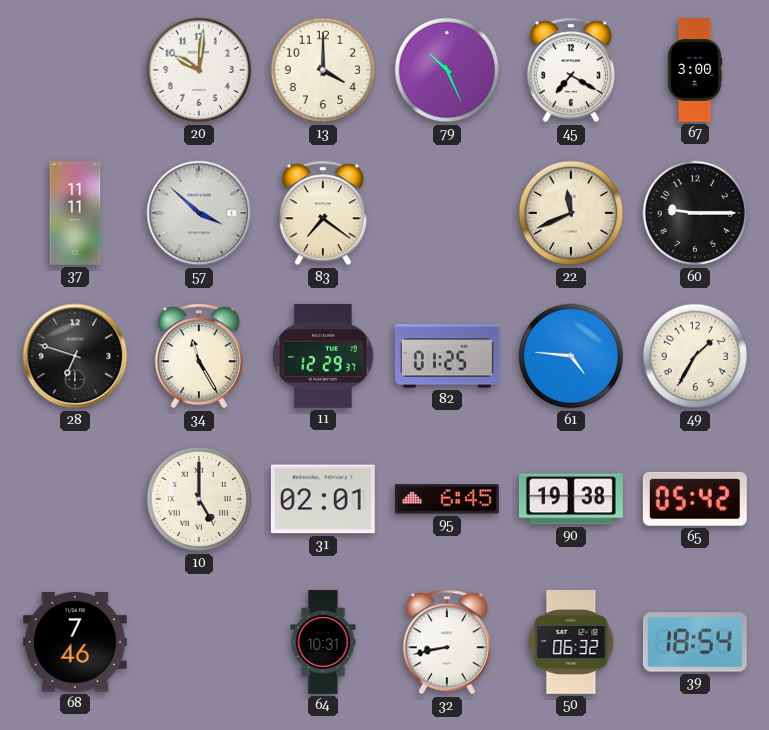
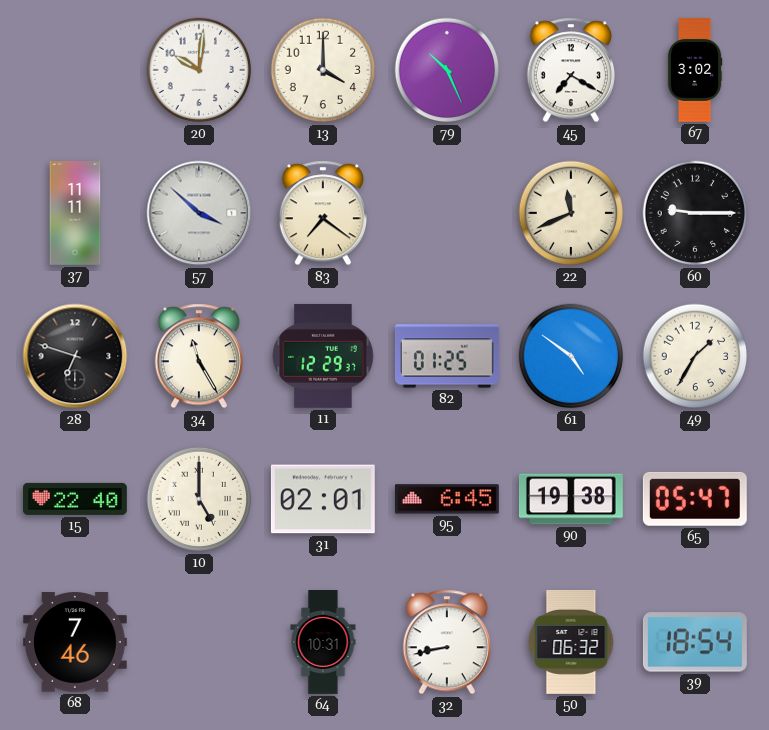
67: 3:00 -> 3:02
61: 4:46 -> 4:51
15: none -> 22:40
65: 05:42 -> 05:47
